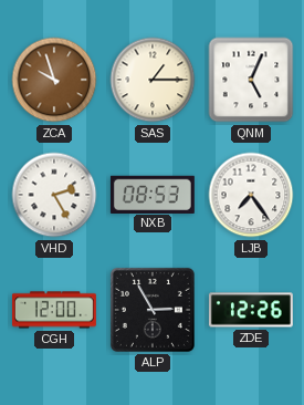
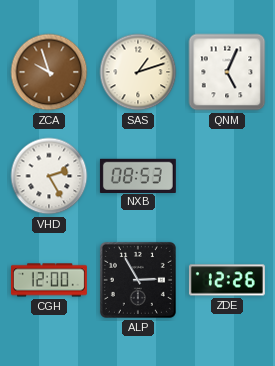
SAS: 1:15 -> 1:12
LJB: 7:24 -> none
